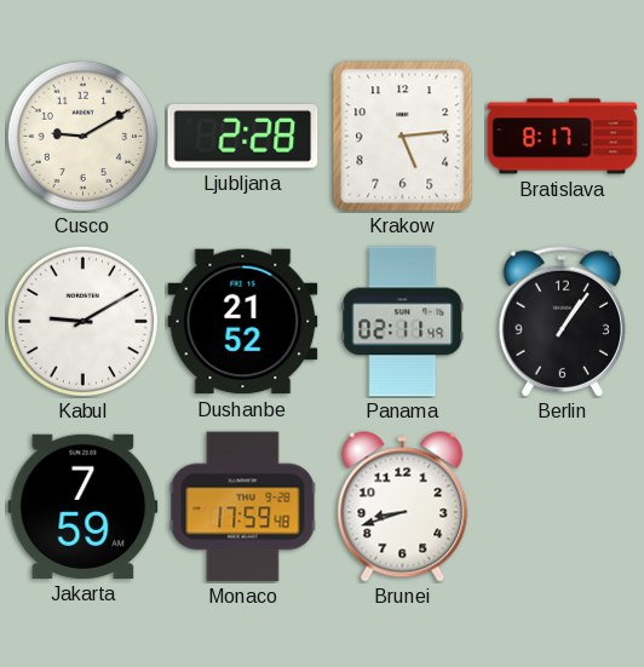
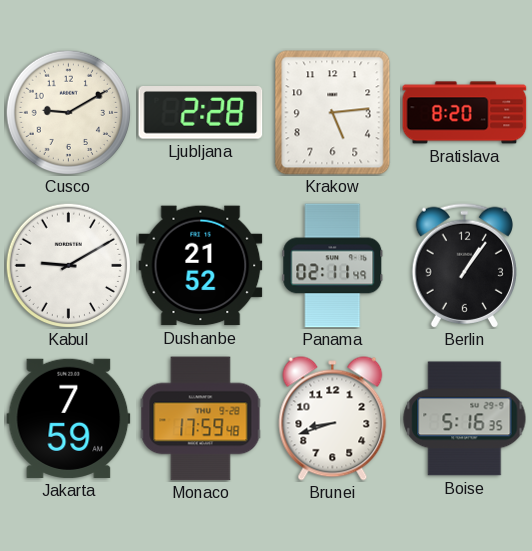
Bratislava: 8:17 -> 8:20
Boise: none -> 5:16
